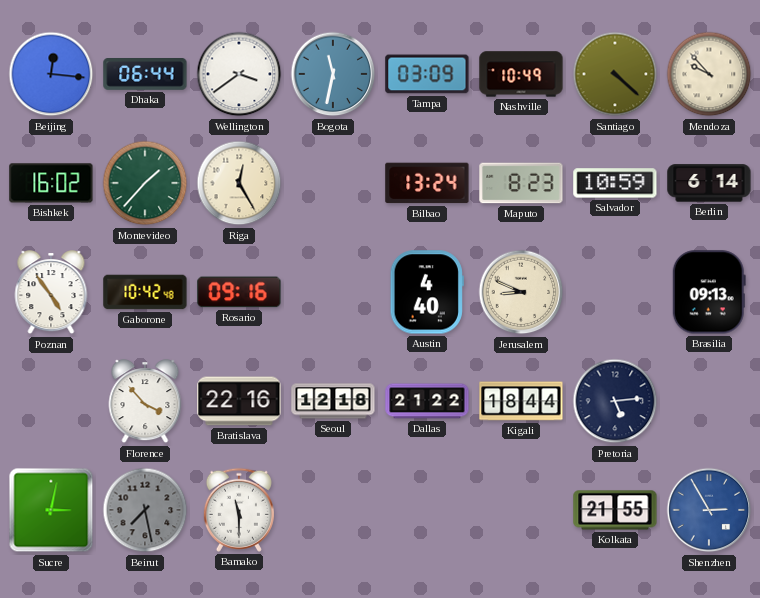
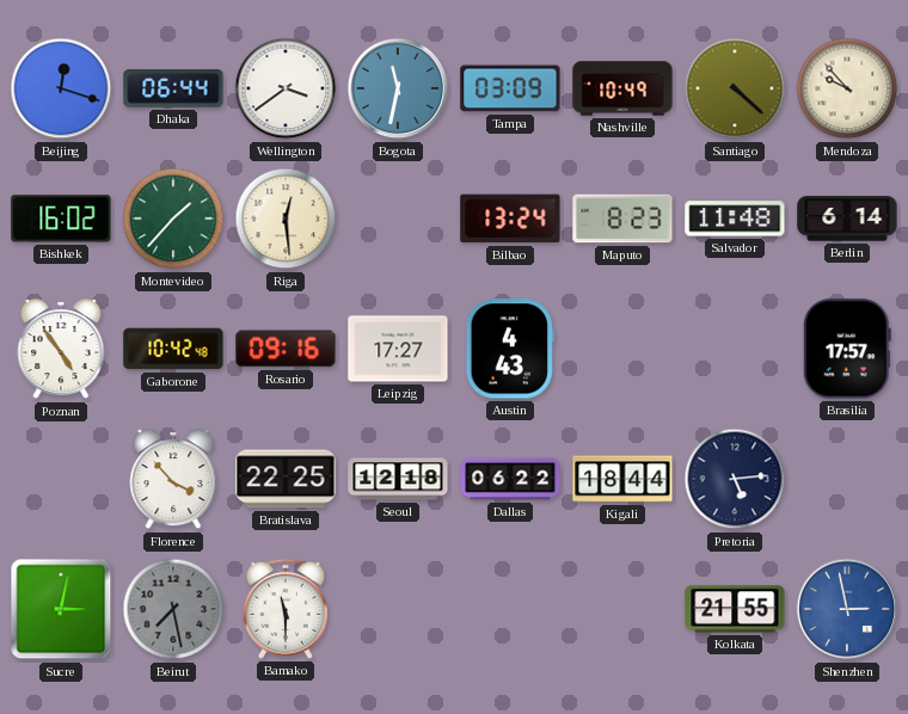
Beijing: 12:16 -> 12:18
Riga: 12:25 -> 12:29
Salvador: 10:59 -> 11:48
Leipzig: none -> 17:27
Austin: 4:40 -> 4:43
Jerusalem: 8:49 -> none
Brasilia: 09:13 -> 17:57
Bratislava: 22:16 -> 22:25
Dallas: 21:22 -> 06:22
Shenzhen: 2:55 -> 2:58
